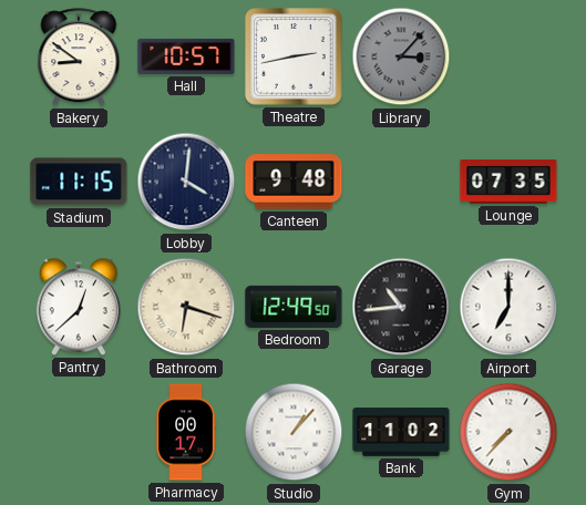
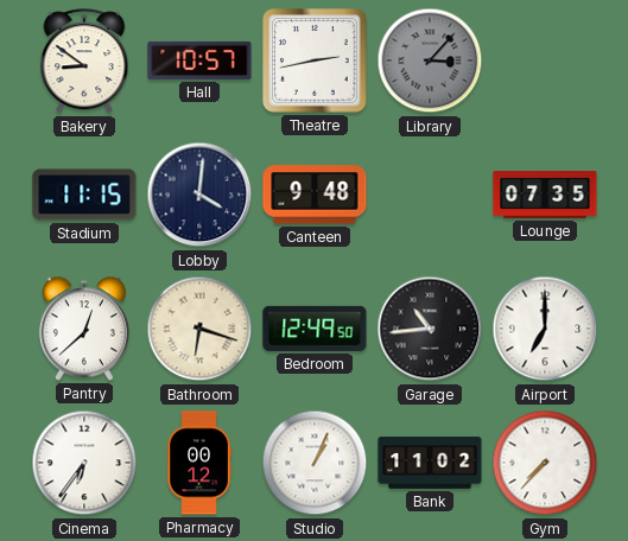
Cinema: none -> 6:36
Pharmacy: 00:17 -> 00:12
Studio: 1:07 -> 1:04
